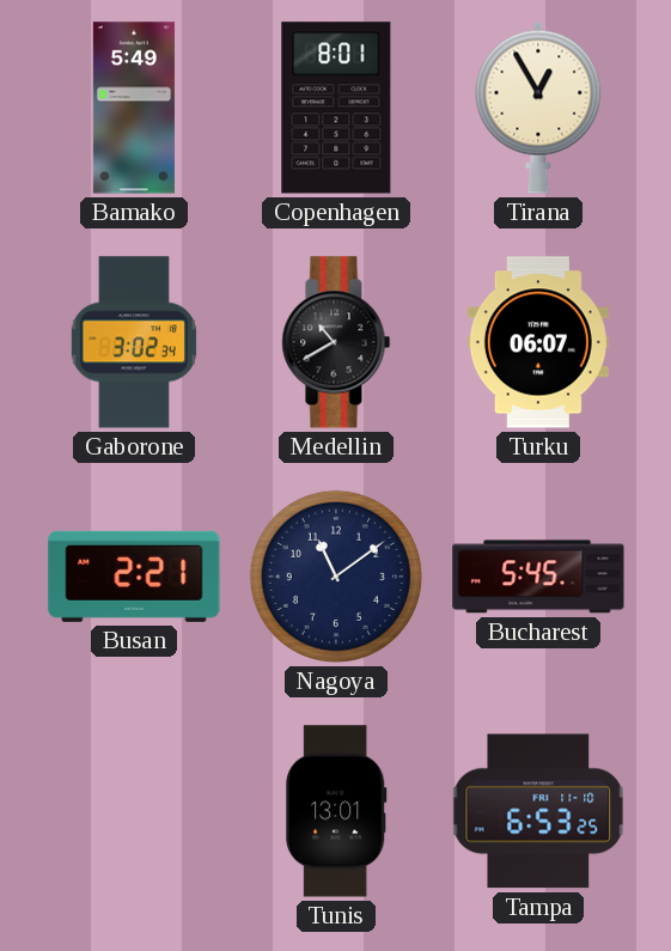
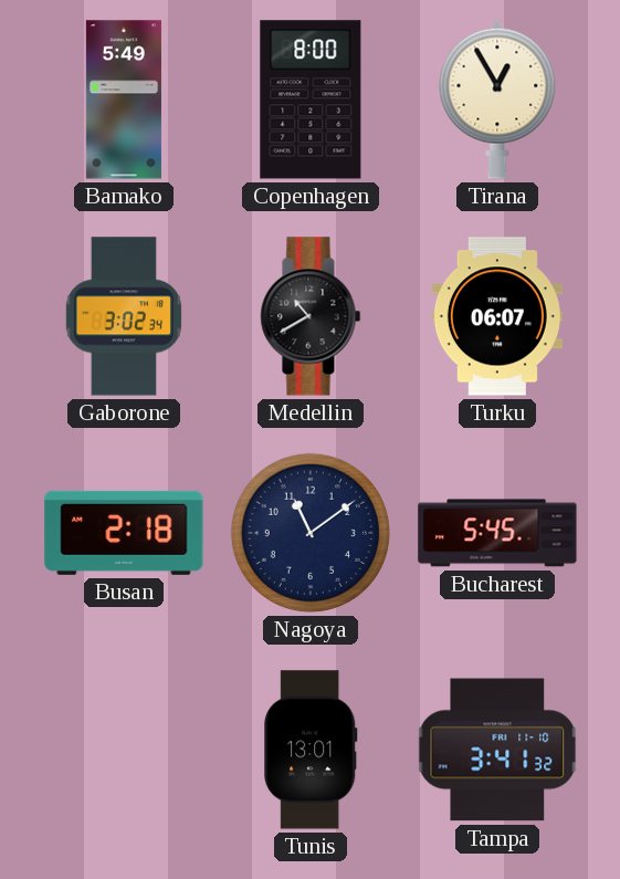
Copenhagen: 8:01 -> 8:00
Busan: 2:21 -> 2:18
Tampa: 6:53 -> 3:41
